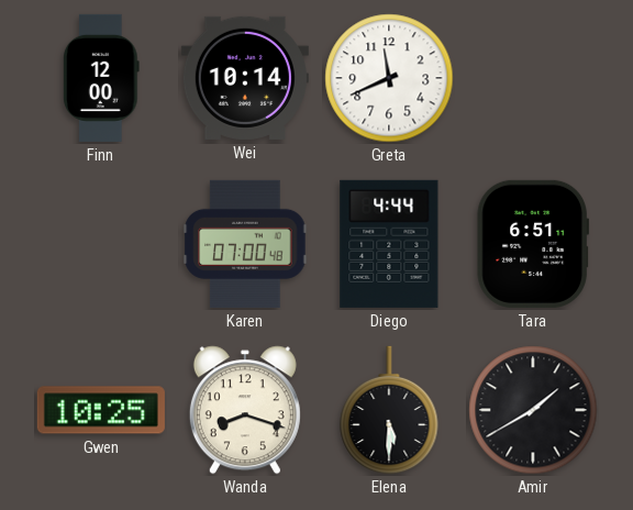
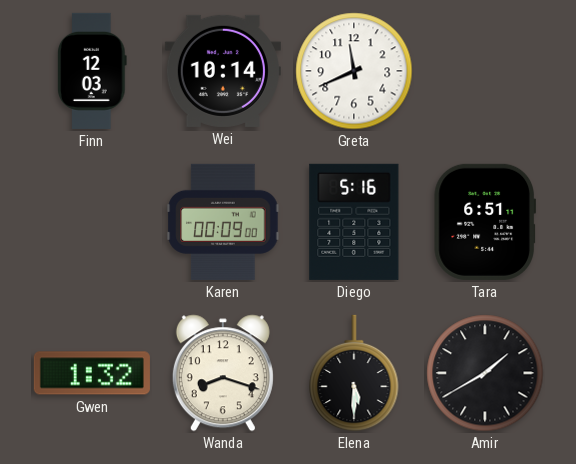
Finn: 12:00 -> 12:03
Karen: 07:00 -> 00:09
Diego: 4:44 -> 5:16
Gwen: 10:25 -> 1:32
